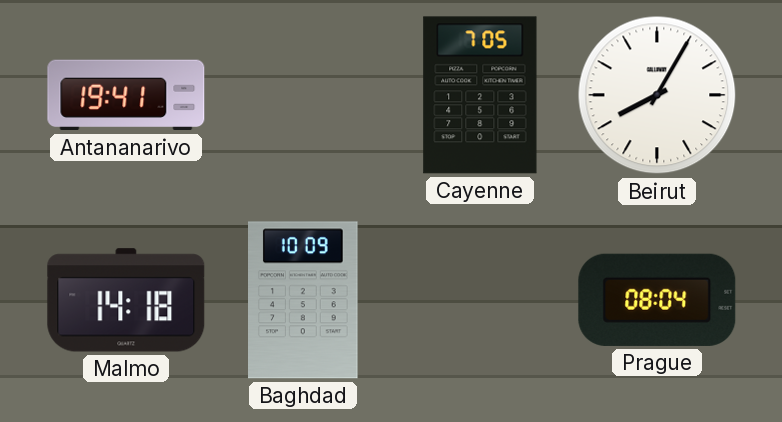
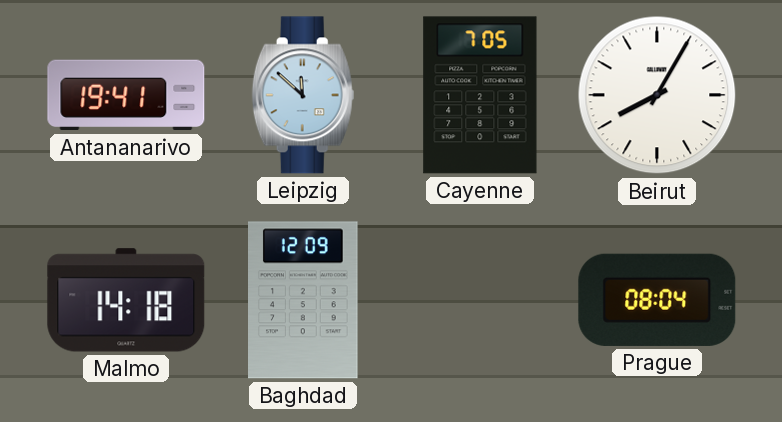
Leipzig: none -> 11:52
Baghdad: 10:09 -> 12:09
